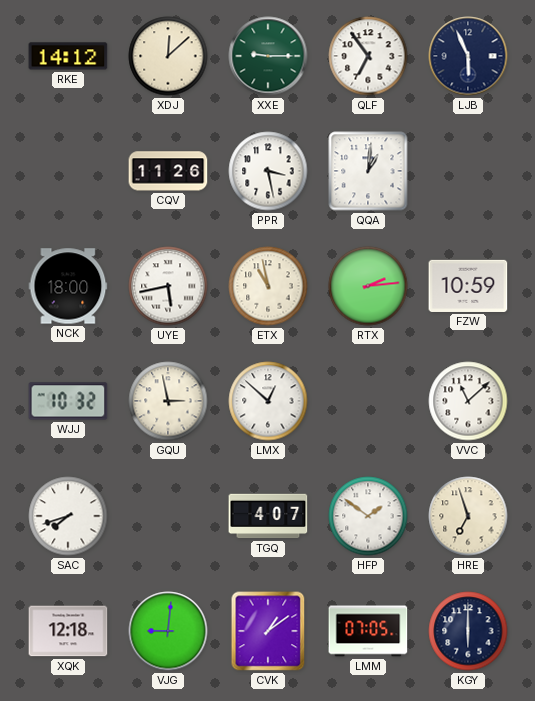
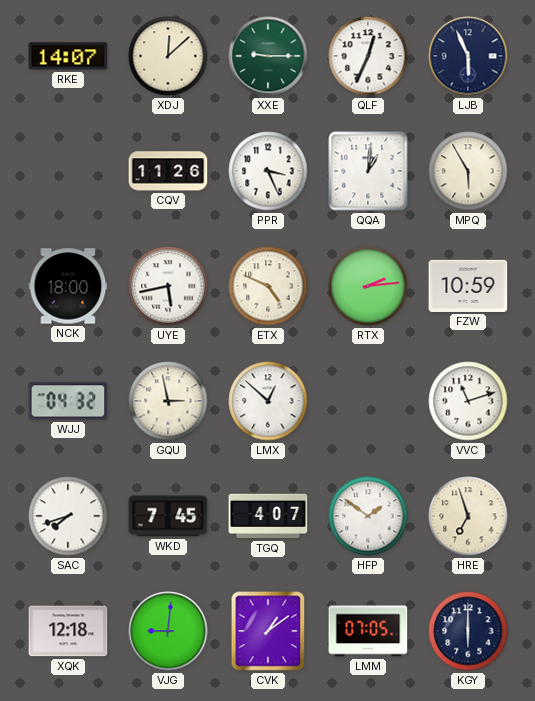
RKE: 14:12 -> 14:07
QLF: 6:54 -> 12:34
PPR: 3:28 -> 3:26
MPQ: none -> 5:55
ETX: 10:58 -> 4:49
WJJ: 10:32 -> 04:32
VVC: 11:08 -> 11:12
WKD: none -> 7:45
